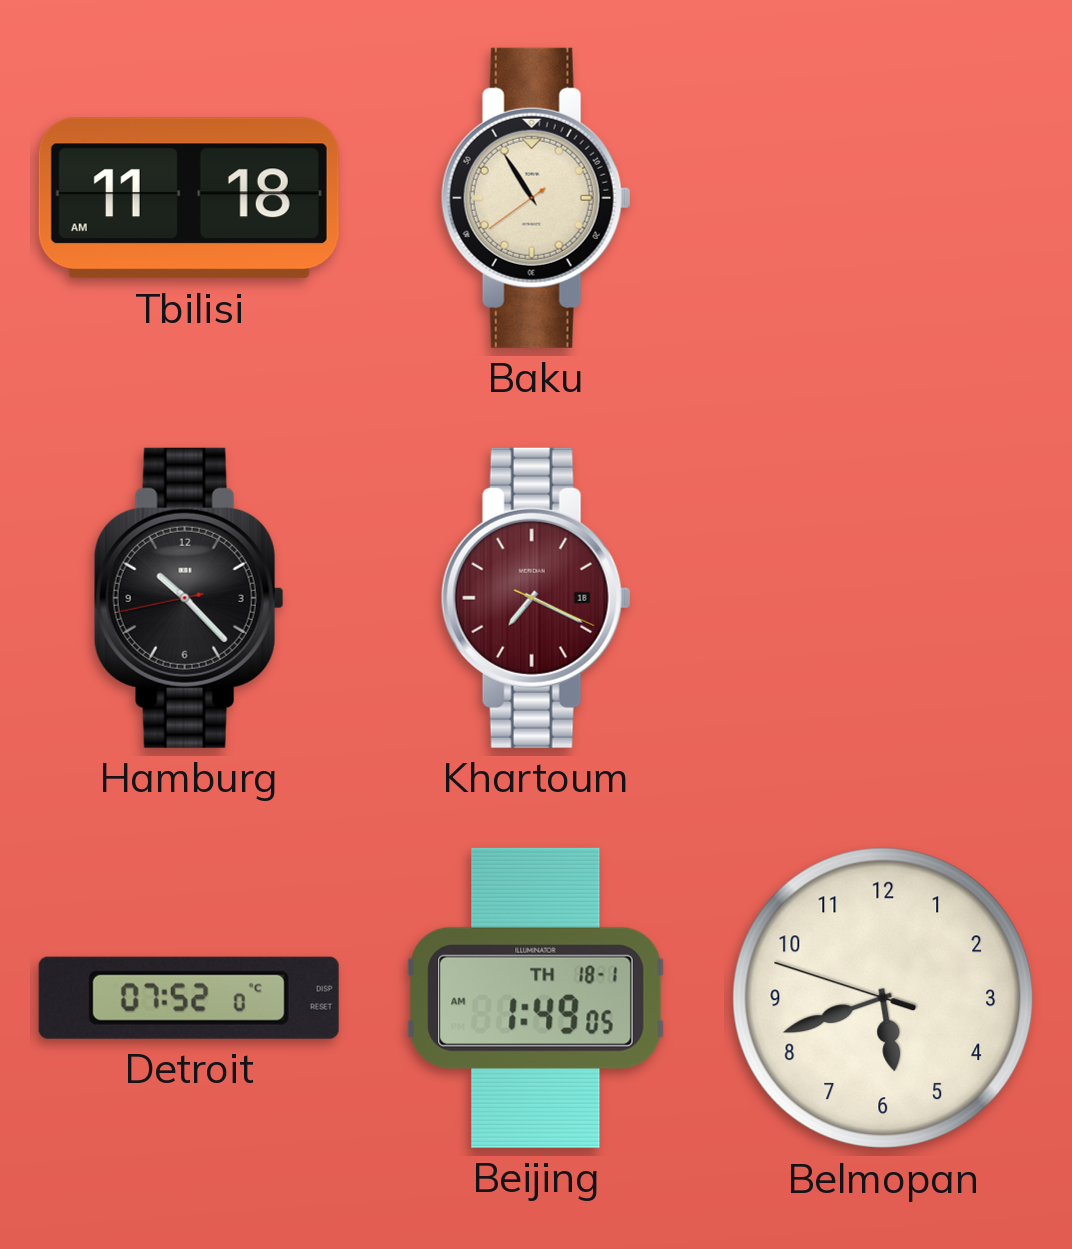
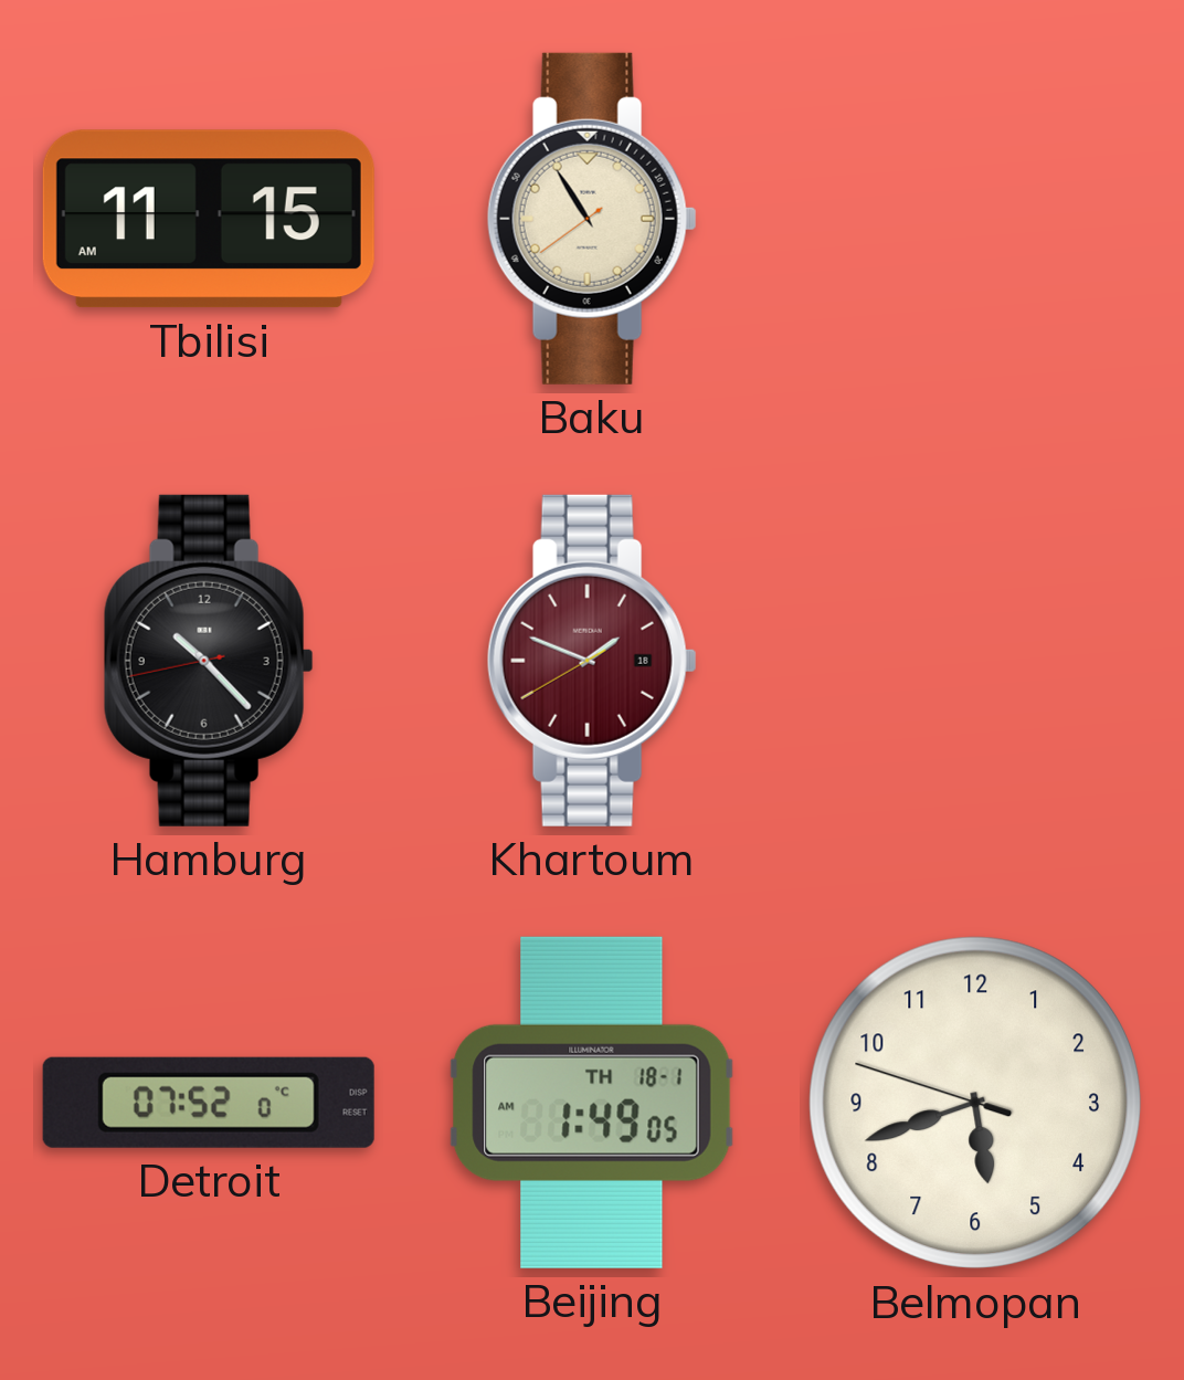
Tbilisi: 11:18 -> 11:15
Khartoum: 7:19 -> 1:48
